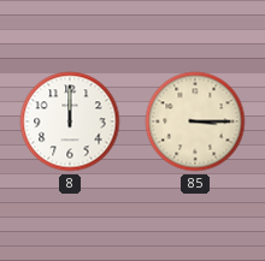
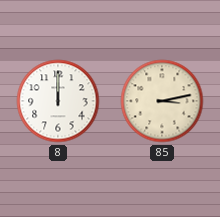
85: 3:15 -> 3:13
